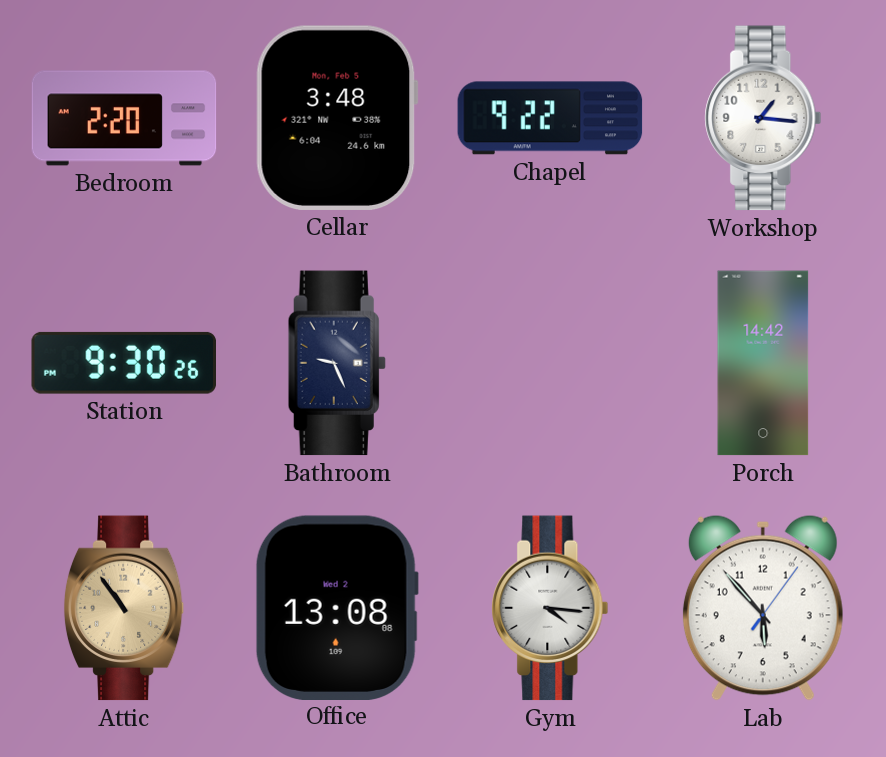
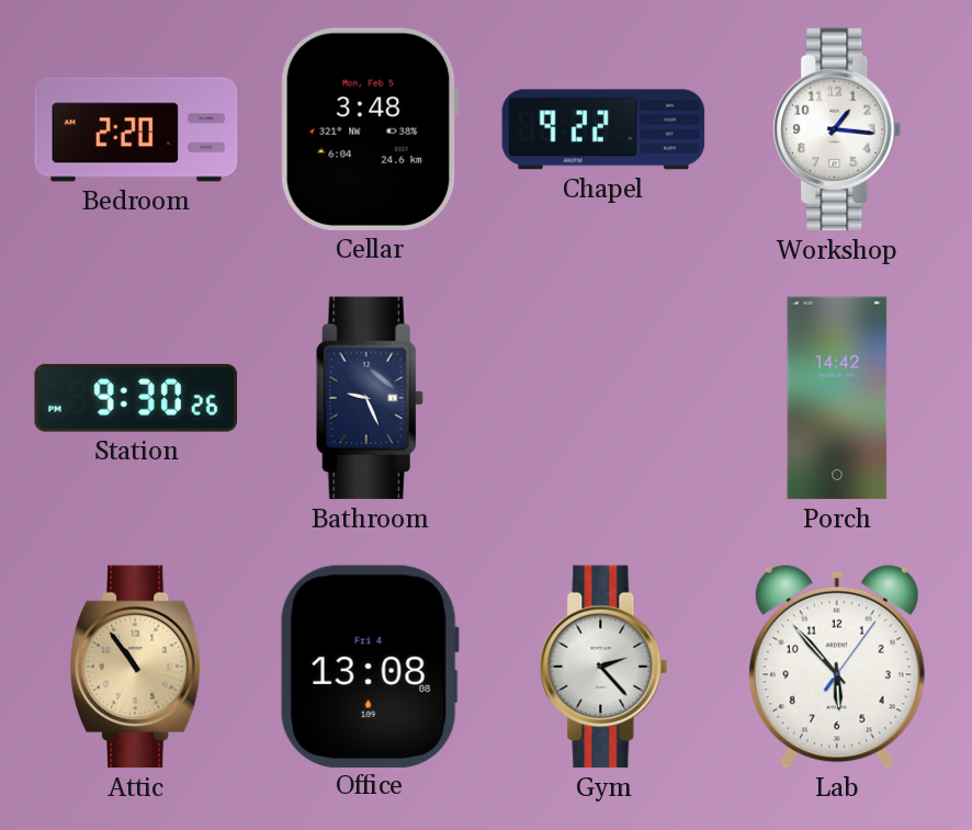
Office date: Wed 2 -> Fri 4
Gym: 4:16 -> 2:23
